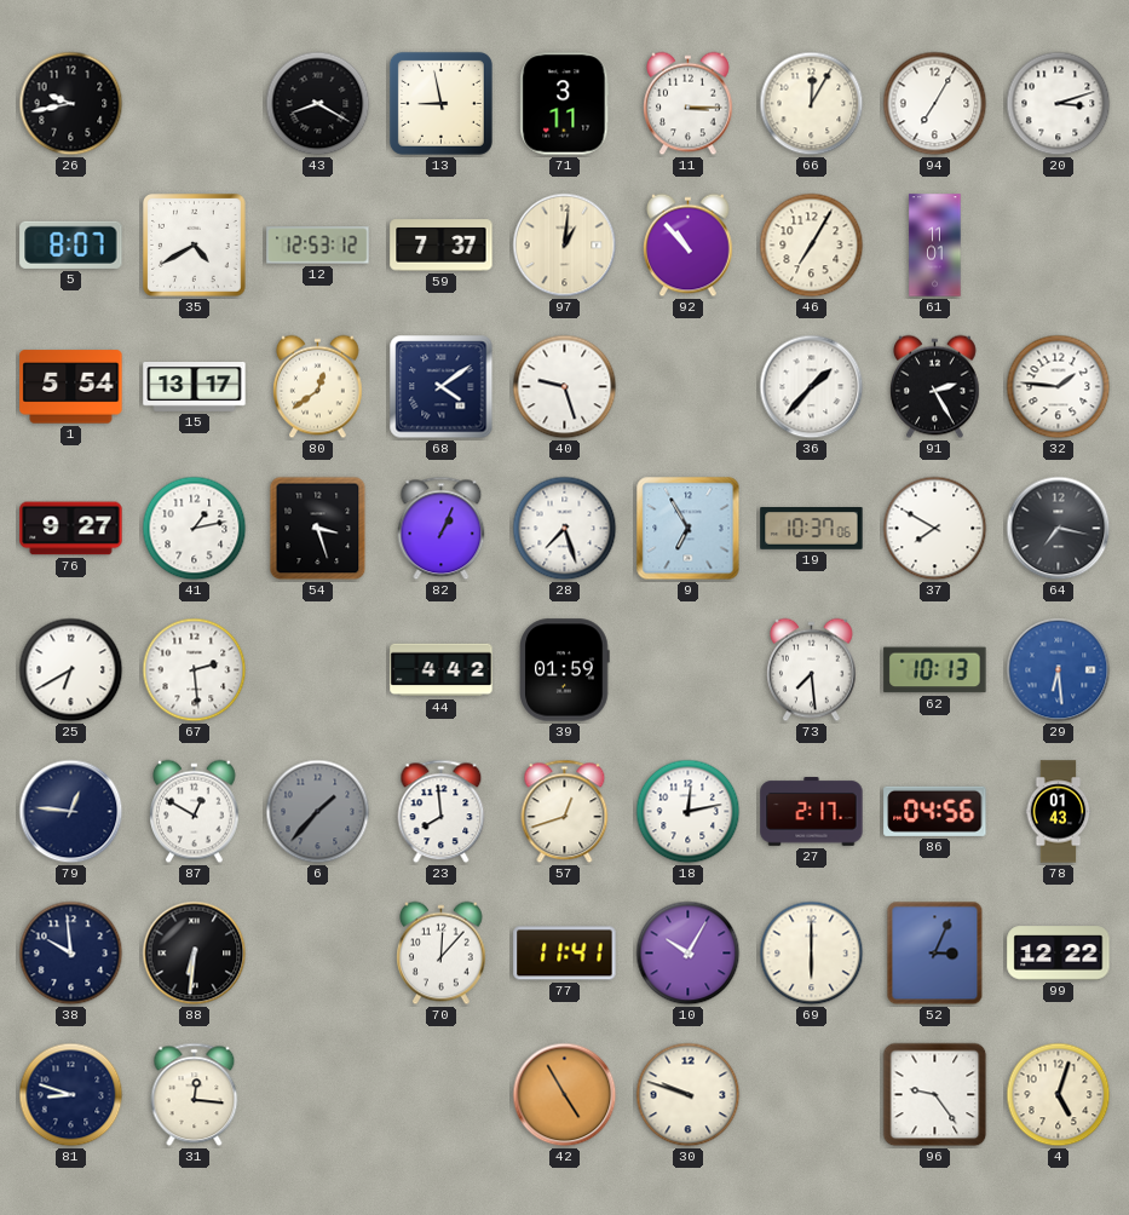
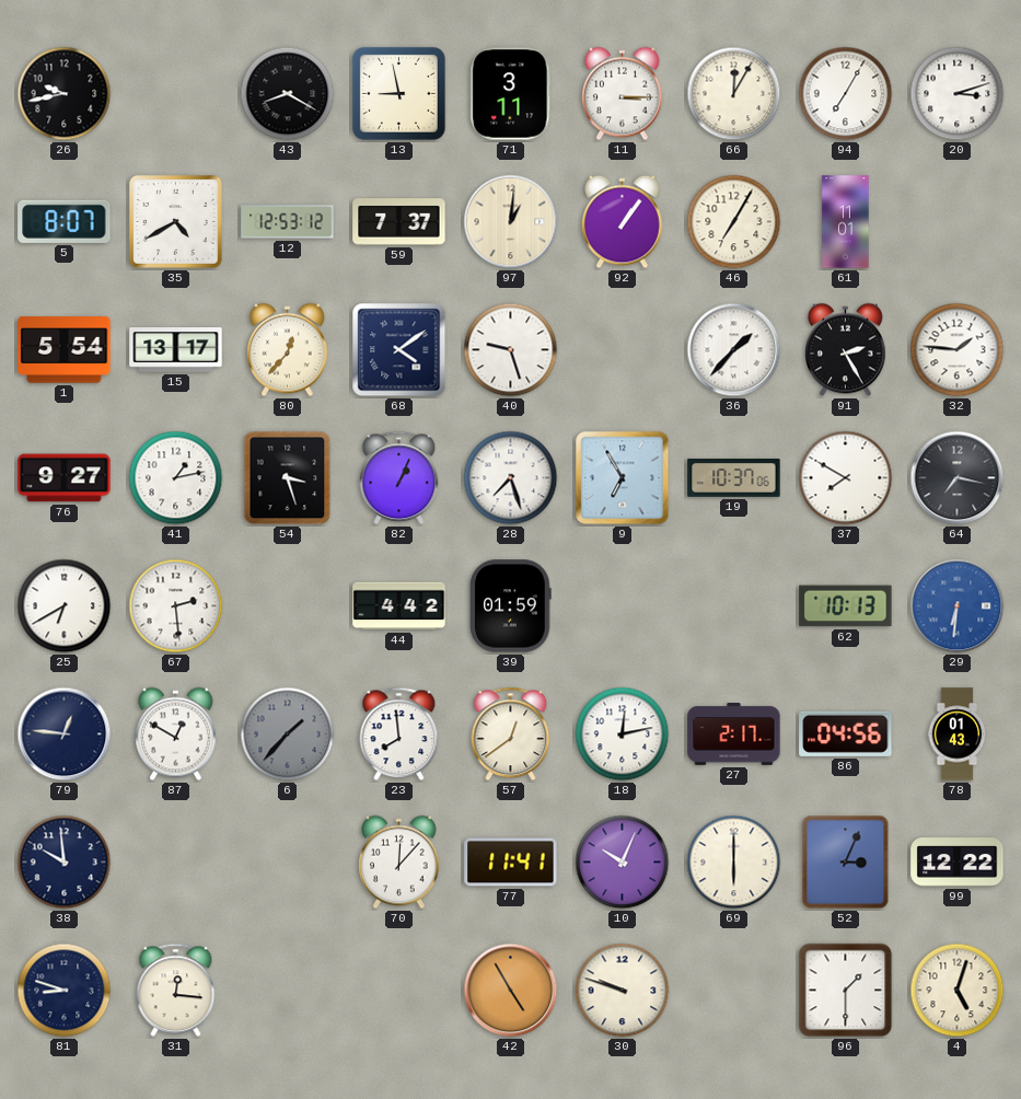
92: 10:53 -> 1:06
80: 12:39 -> 12:37
73: 7:29 -> none
29: 6:29 -> 6:31
57: 12:42 -> 12:39
88: 6:31 -> none
10: 10:05 -> 10:04
96: 9:24 -> 1:30
